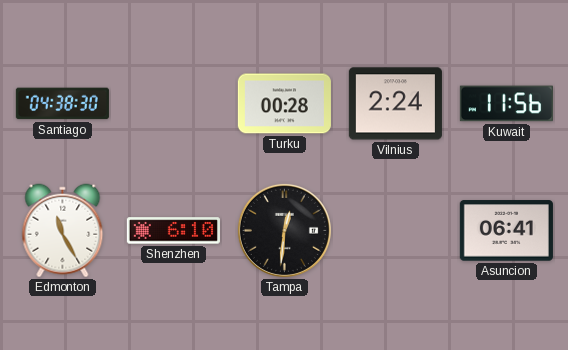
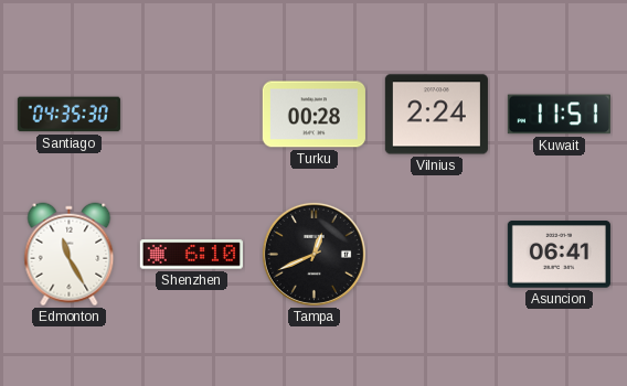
Santiago: 04:38 -> 04:35
Kuwait: 11:56 -> 11:51
Tampa: 12:31 -> 12:41
